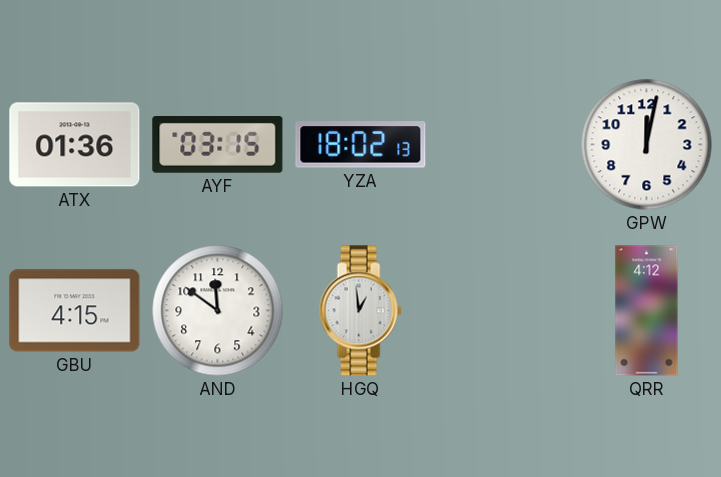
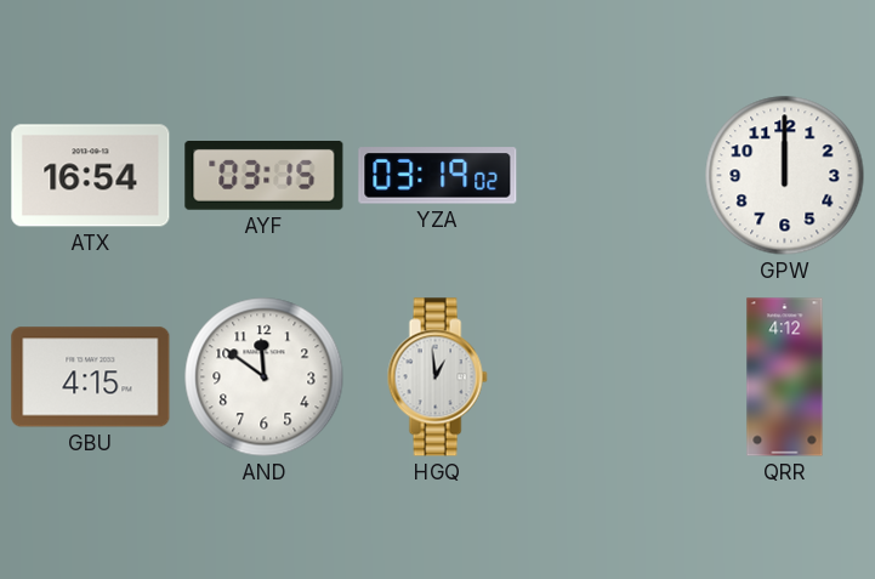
ATX: 01:36 -> 16:54
YZA: 18:02 -> 03:19
GPW: 12:02 -> 12:00
